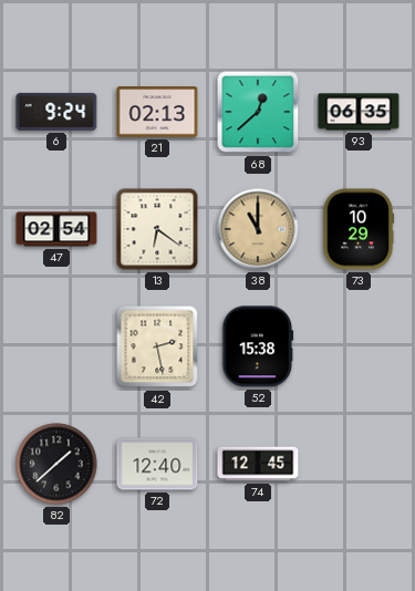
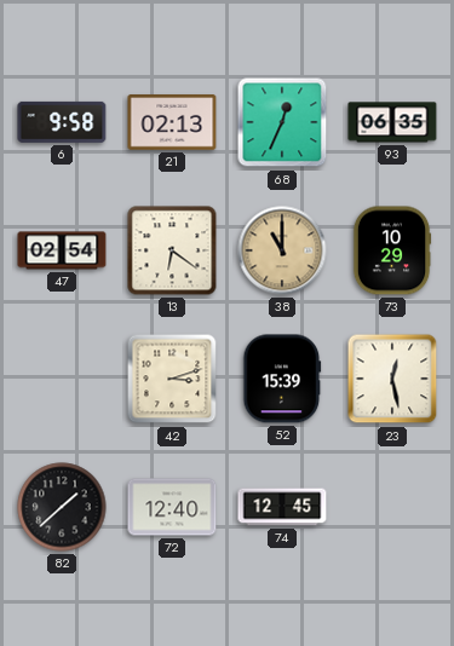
6: 9:24 -> 9:58
68: 12:38 -> 12:34
42: 2:28 -> 3:12
52: 15:38 -> 15:39
23: none -> 12:28
